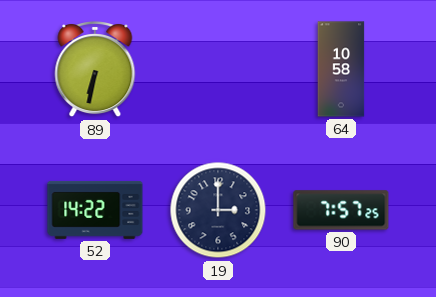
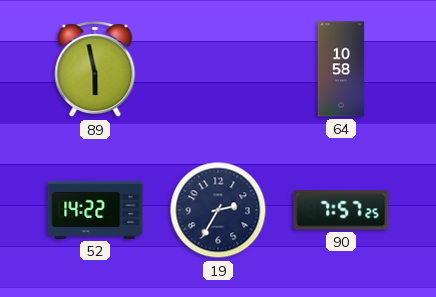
89: 6:32 -> 5:58
19: 3:00 -> 2:35
